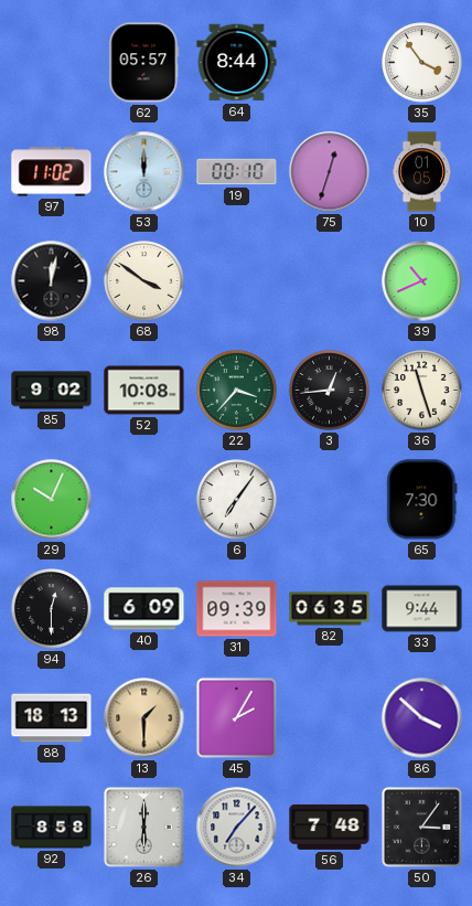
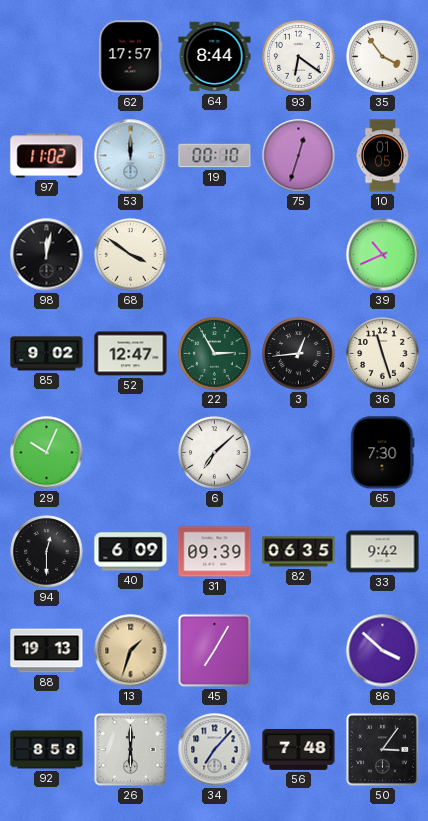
62: 05:57 -> 17:57
93: none -> 6:21
52: 10:08 -> 12:47
22: 3:37 -> 2:55
6: 7:06 -> 7:08
33: 9:44 -> 9:42
88: 18:13 -> 19:13
13: 1:30 -> 1:33
45: 2:05 -> 7:05
